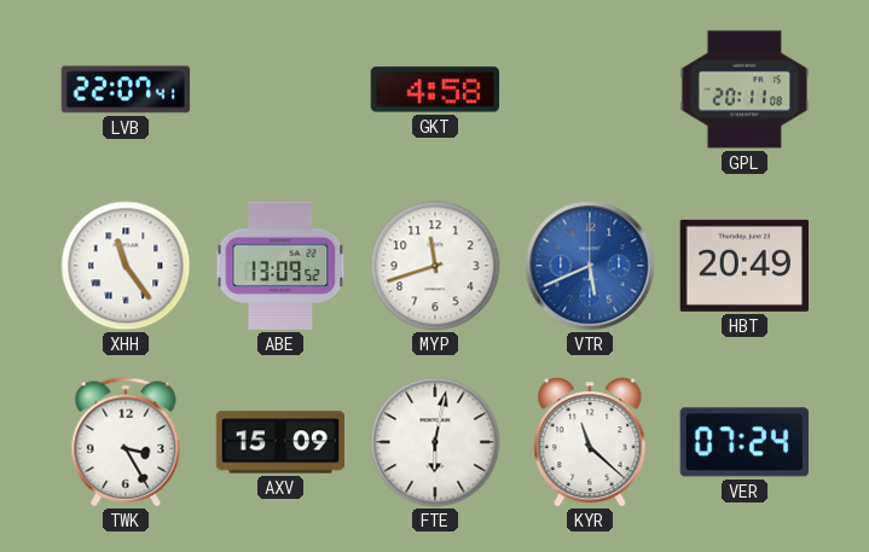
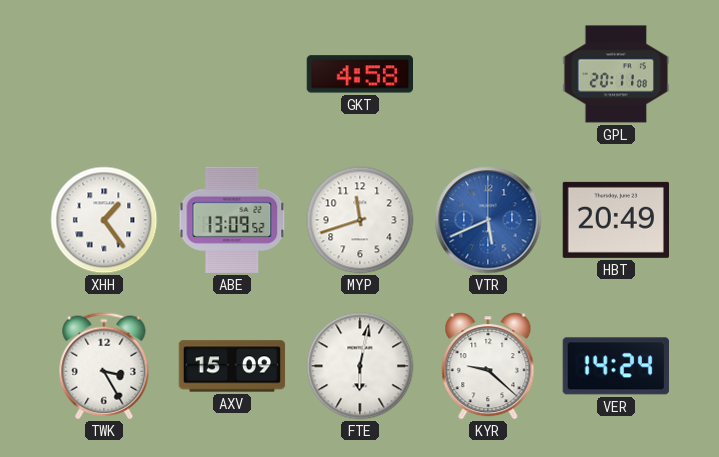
LVB: 22:07 -> none
XHH: 11:24 -> 1:24
KYR: 11:22 -> 9:22
VER: 07:24 -> 14:24
